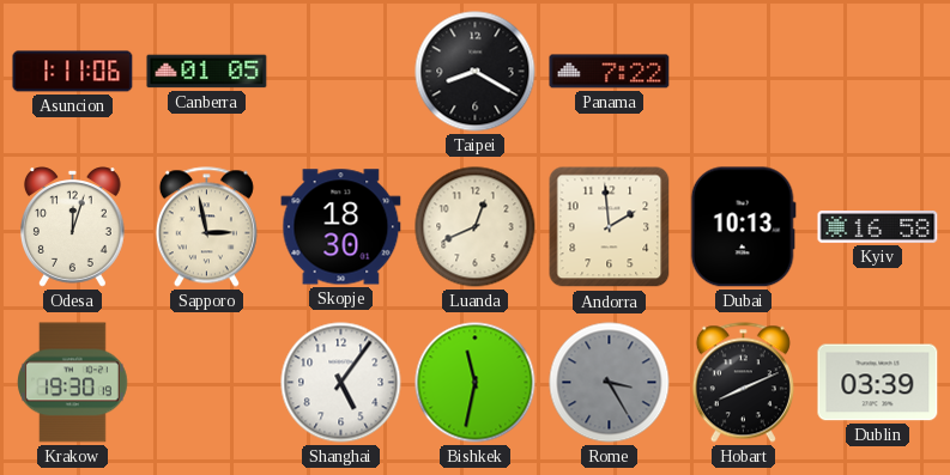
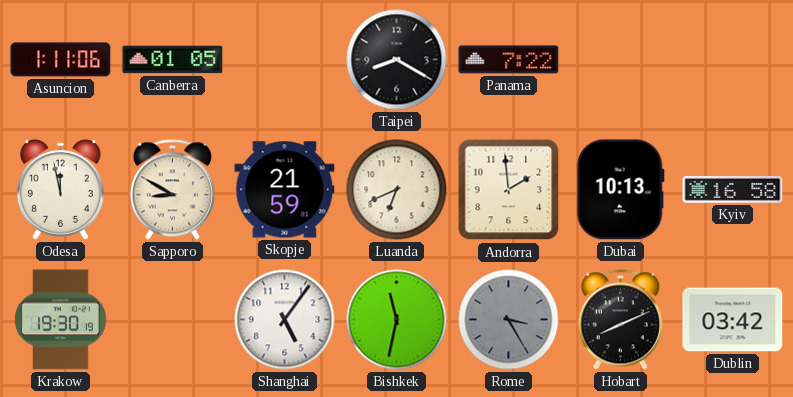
Odesa: 12:03 -> 11:58
Sapporo: 2:58 -> 8:50
Skopje: 18:30 -> 21:59
Luanda: 12:41 -> 6:41
Dublin: 03:39 -> 03:42
